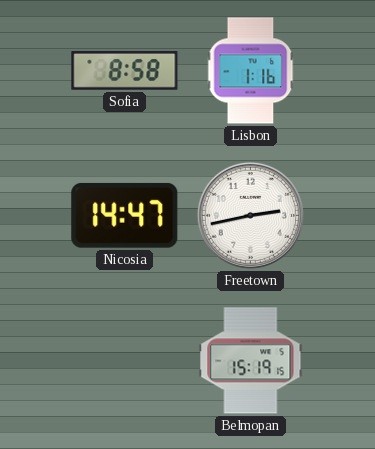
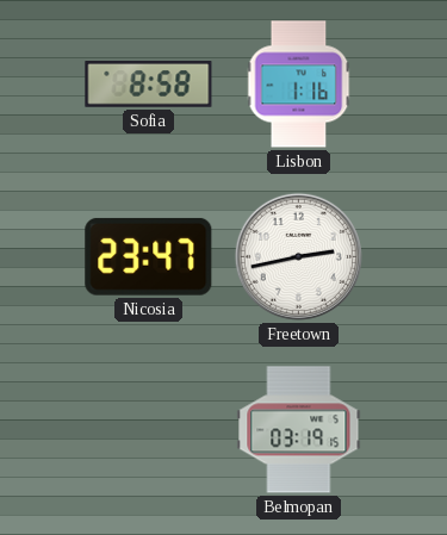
Nicosia: 14:47 -> 23:47
Belmopan: 15:19 -> 03:19
